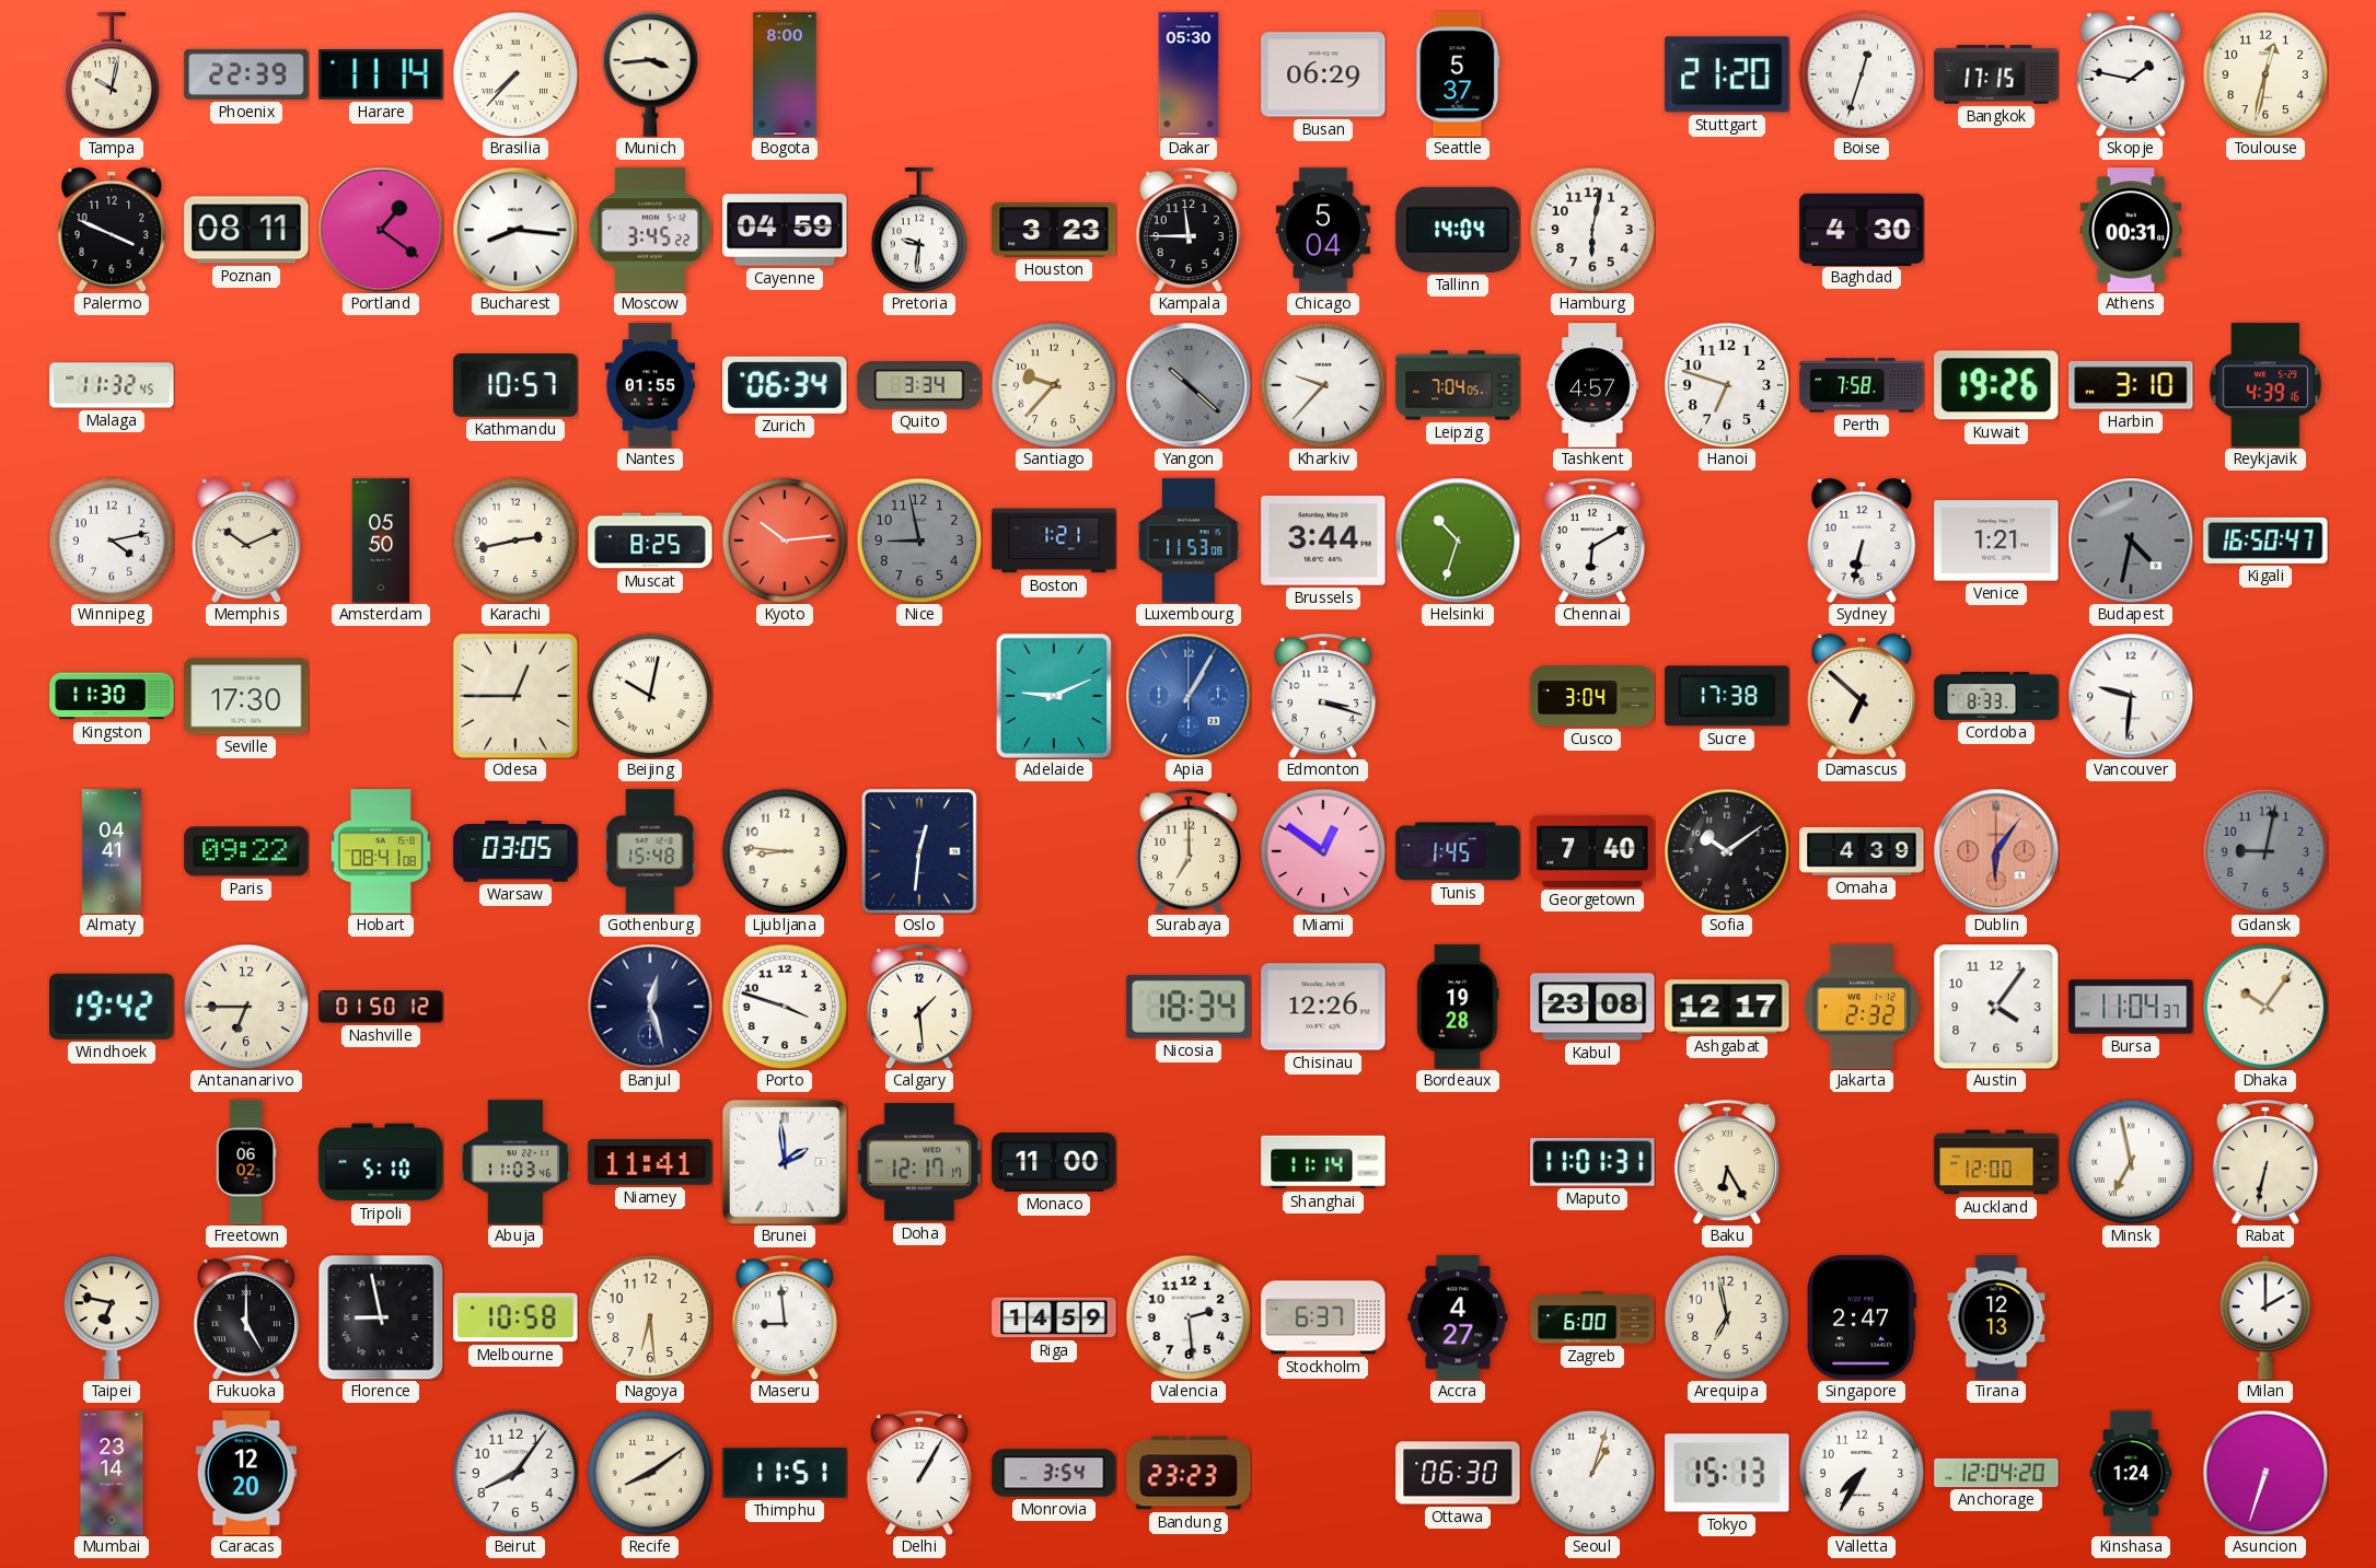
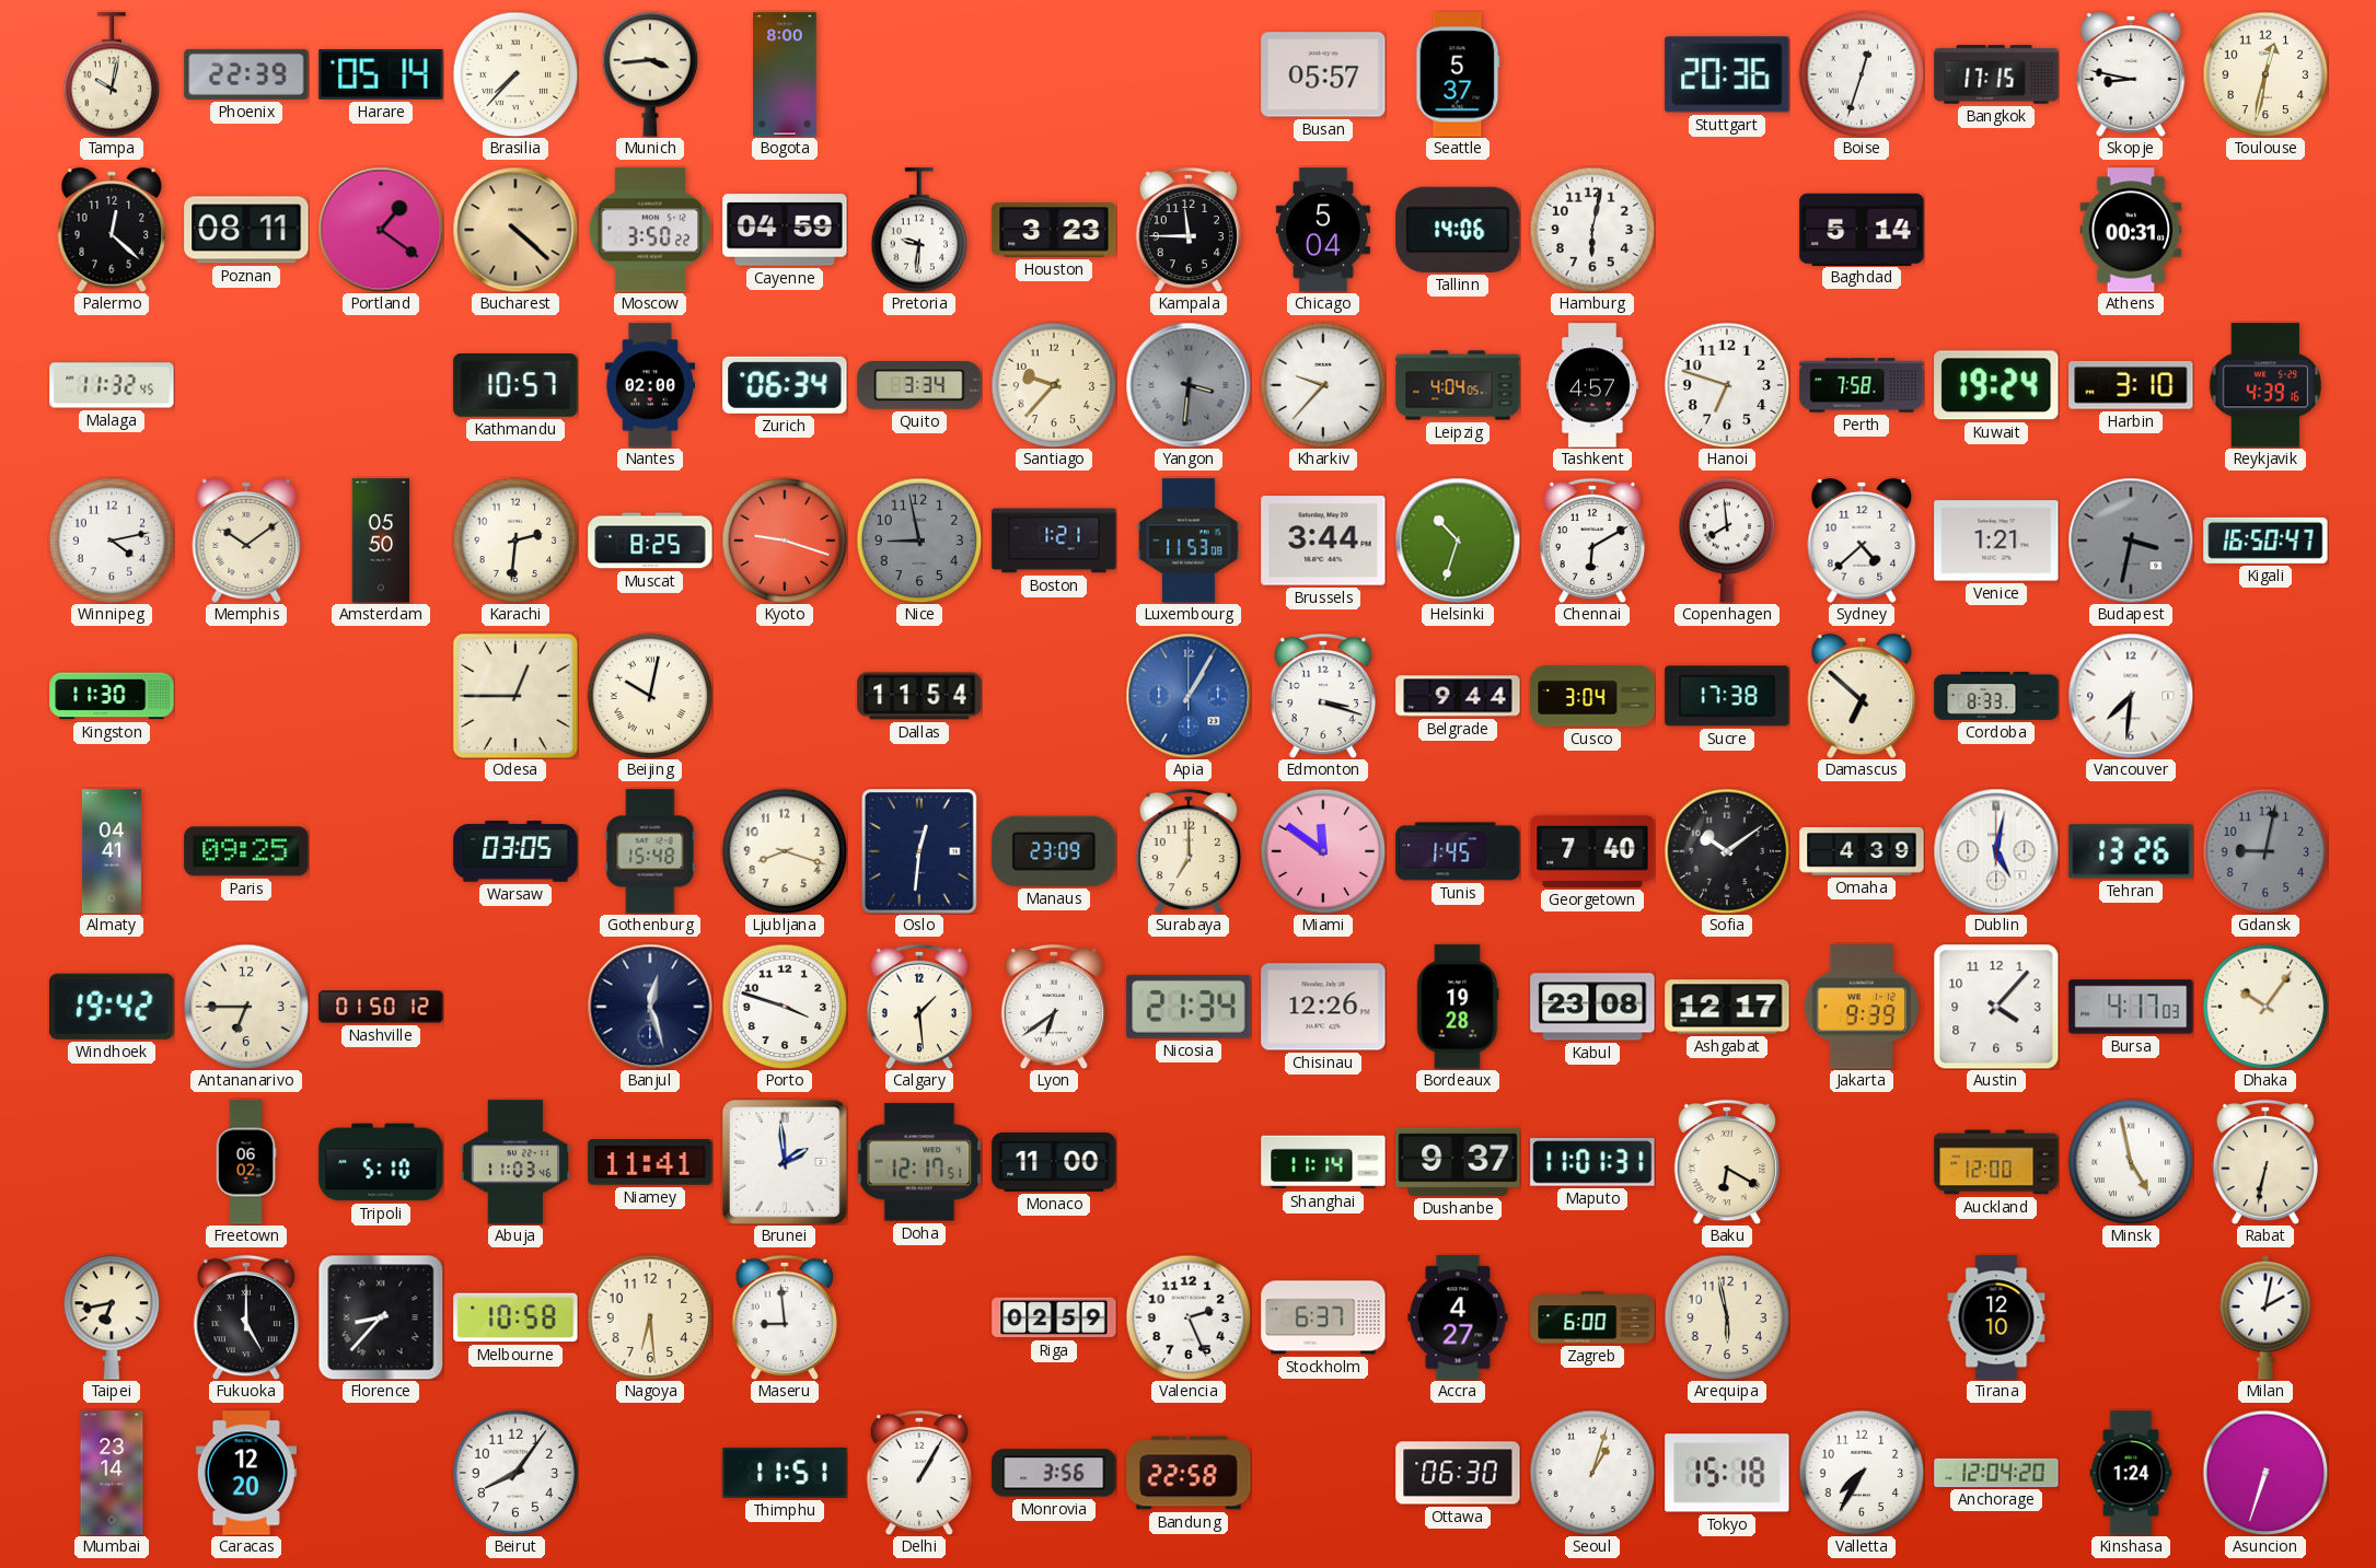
Harare: 11:14 -> 05:14
Dakar: 05:30 -> none
Busan: 06:29 -> 05:57
Stuttgart: 21:20 -> 20:36
Skopje: 1:47 -> 8:47
Palermo: 3:49 -> 12:22
Bucharest: 8:16 -> 4:22
Bucharest dial: white -> champagne
Moscow: 3:45 -> 3:50
Tallinn: 14:04 -> 14:06
Baghdad: 4:30 -> 5:14
Nantes: 01:55 -> 02:00
Yangon: 10:22 -> 3:31
Leipzig: 7:04 -> 4:04
Kuwait: 19:26 -> 19:24
Memphis: 10:11 -> 10:09
Karachi: 2:43 -> 2:31
Kyoto: 10:14 -> 9:18
Copenhagen: none -> 7:59
Sydney: 6:32 -> 4:38
Budapest: 4:32 -> 3:32
Seville: 17:30 -> none
Dallas: none -> 11:54
Adelaide: 9:11 -> none
Belgrade: none -> 9:44
Vancouver: 9:31 -> 7:31
Paris: 09:22 -> 09:25
Hobart: 08:41 -> none
Ljubljana: 8:46 -> 8:18
Manaus: none -> 23:09
Miami: 12:51 -> 11:51
Dublin: 6:06 -> 5:02
Dublin dial: salmon -> white
Tehran: none -> 13:26
Lyon: none -> 6:39
Nicosia: 18:34 -> 21:34
Jakarta: 2:32 -> 9:39
Austin: 4:06 -> 4:07
Bursa: 11:04 -> 4:17
Doha: 12:17:17 -> 12:17:51
Dushanbe: none -> 9:37
Baku: 6:25 -> 6:20
Minsk: 6:58 -> 4:58
Taipei: 6:47 -> 6:43
Florence: 8:58 -> 8:37
Riga: 14:59 -> 02:59
Valencia: 2:29 -> 2:26
Arequipa: 6:58 -> 5:58
Singapore: 2:47 -> none
Tirana: 12:13 -> 12:10
Milan: 2:00 -> 2:02
Recife: 8:09 -> none
Monrovia: 3:54 -> 3:56
Bandung: 23:23 -> 22:58
Tokyo: 15:13 -> 15:18
